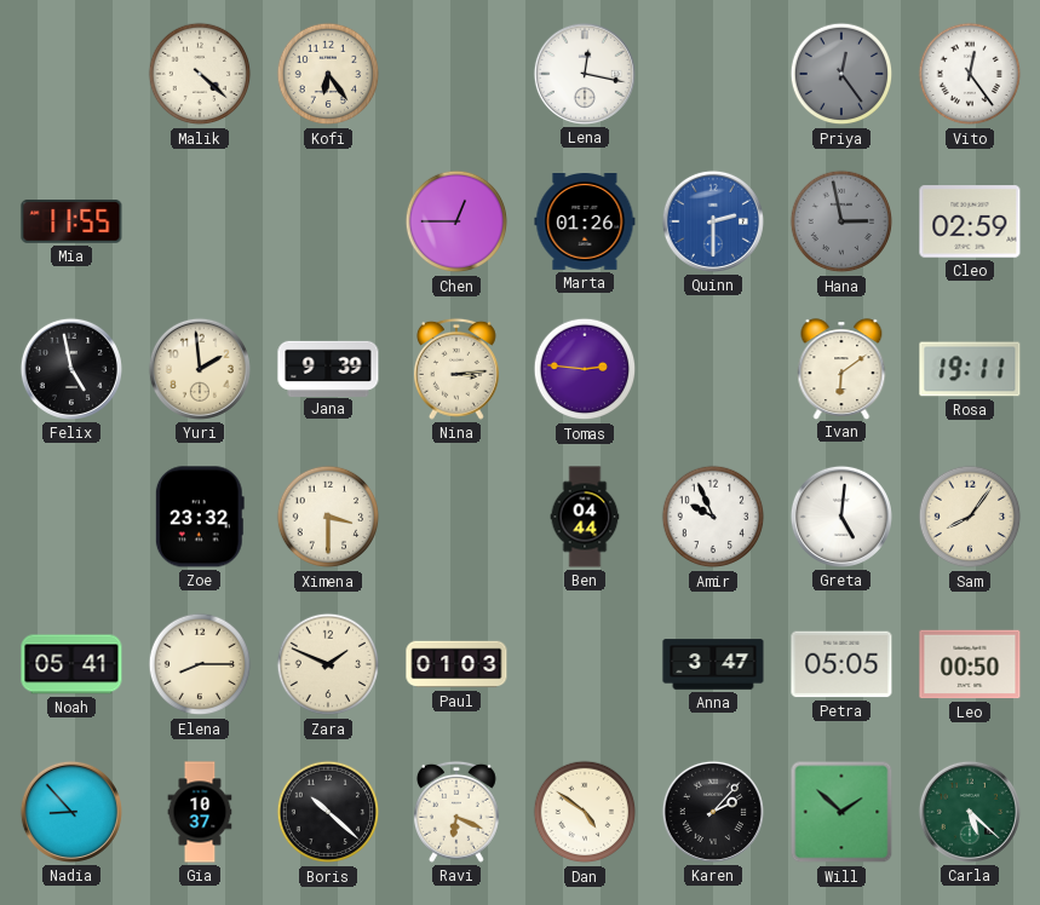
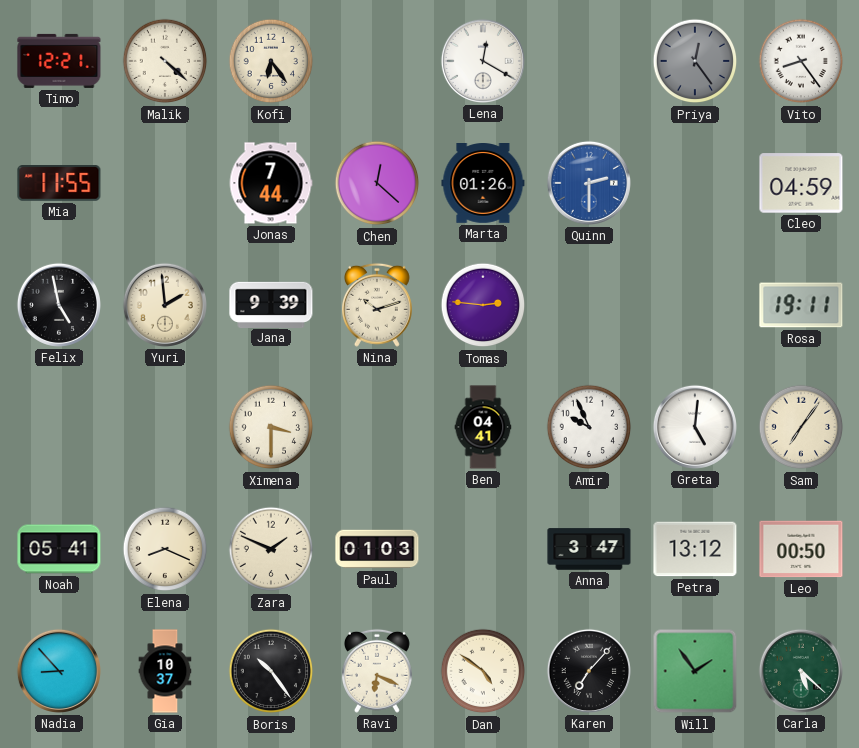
Timo: none -> 12:21
Lena: 12:17 -> 12:20
Vito: 12:24 -> 8:24
Jonas: none -> 7:44
Chen: 12:45 -> 12:22
Hana: 2:58 -> none
Cleo: 02:59 -> 04:59
Nina: 3:14 -> 10:12
Ivan: 6:09 -> none
Zoe: 23:32 -> none
Ben: 04:44 -> 04:41
Sam: 8:06 -> 7:06
Elena: 8:15 -> 8:19
Petra: 05:05 -> 13:12
Boris: 10:22 -> 10:24
Karen: 2:07 -> 7:07
Will: 1:52 -> 1:54
